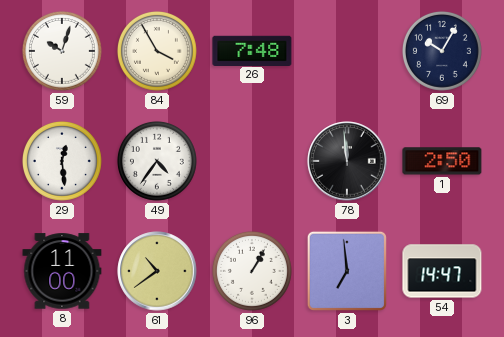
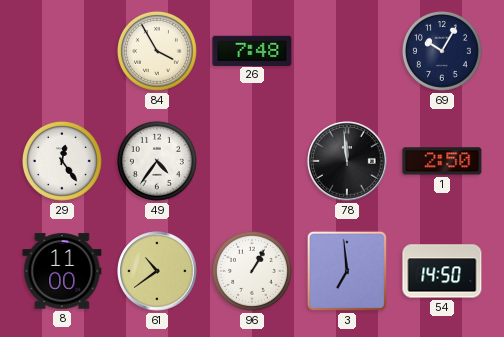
59: 10:03 -> none
29: 12:29 -> 12:24
54: 14:47 -> 14:50
